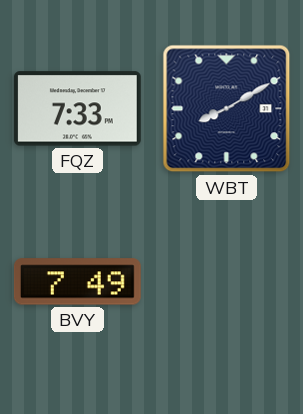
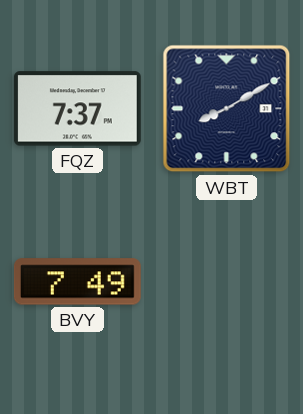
FQZ: 7:33 -> 7:37
